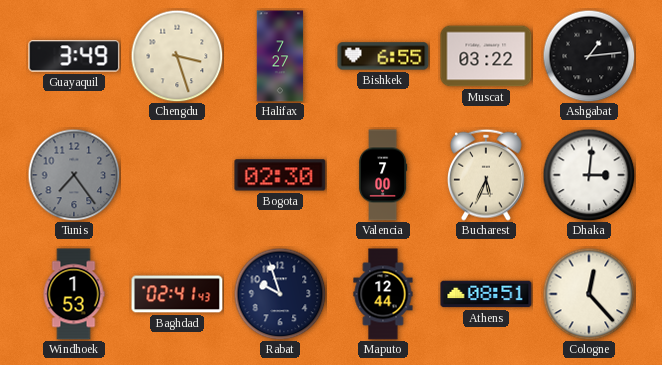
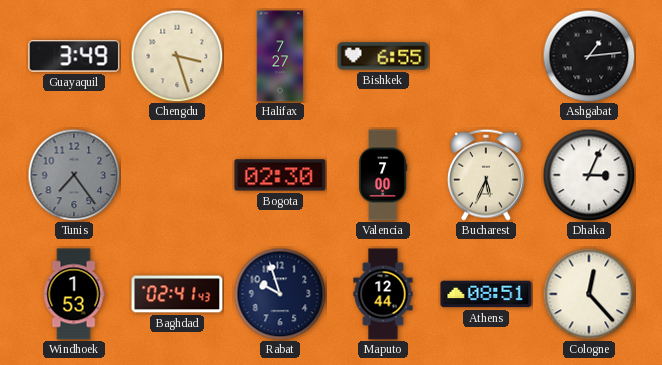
Muscat: 03:22 -> none
Dhaka: 3:01 -> 3:04
